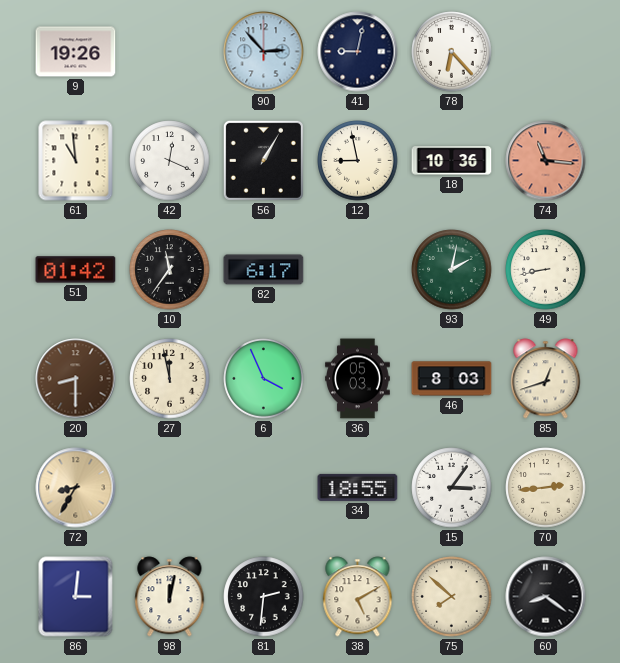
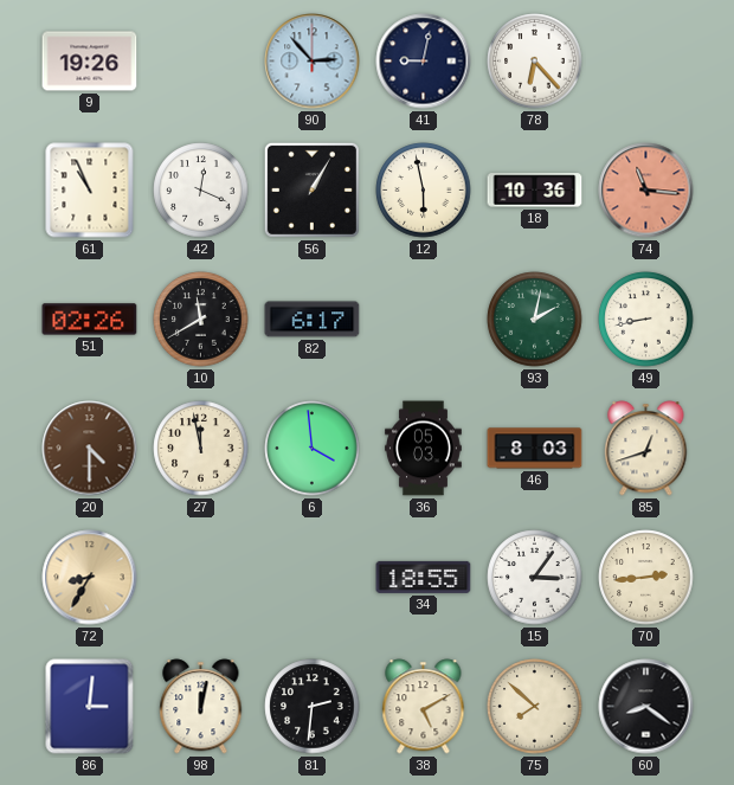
61: 10:59 -> 10:56
12: 8:58 -> 5:58
51: 01:42 -> 02:26
10: 11:36 -> 11:40
20: 8:30 -> 4:30
6: 3:56 -> 3:59
